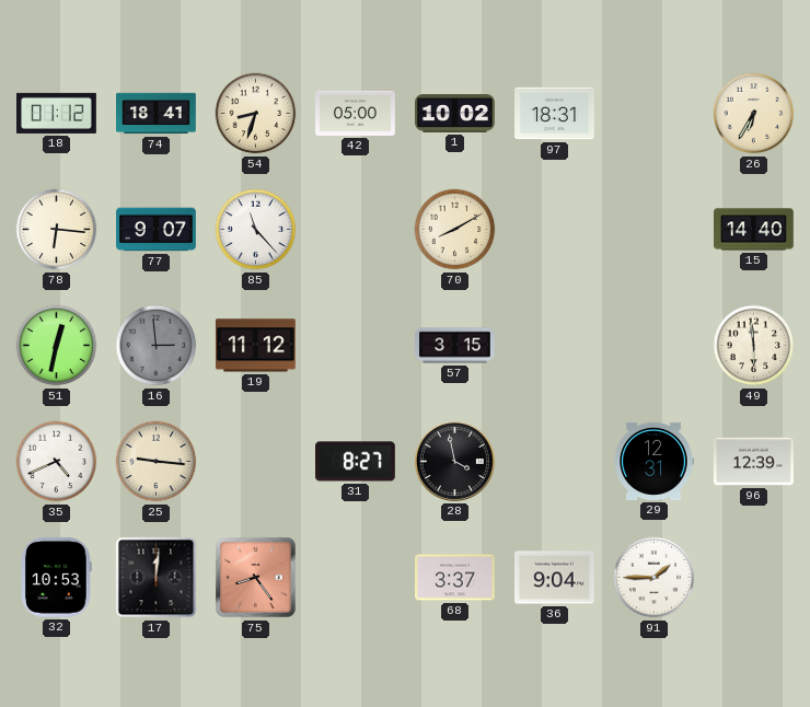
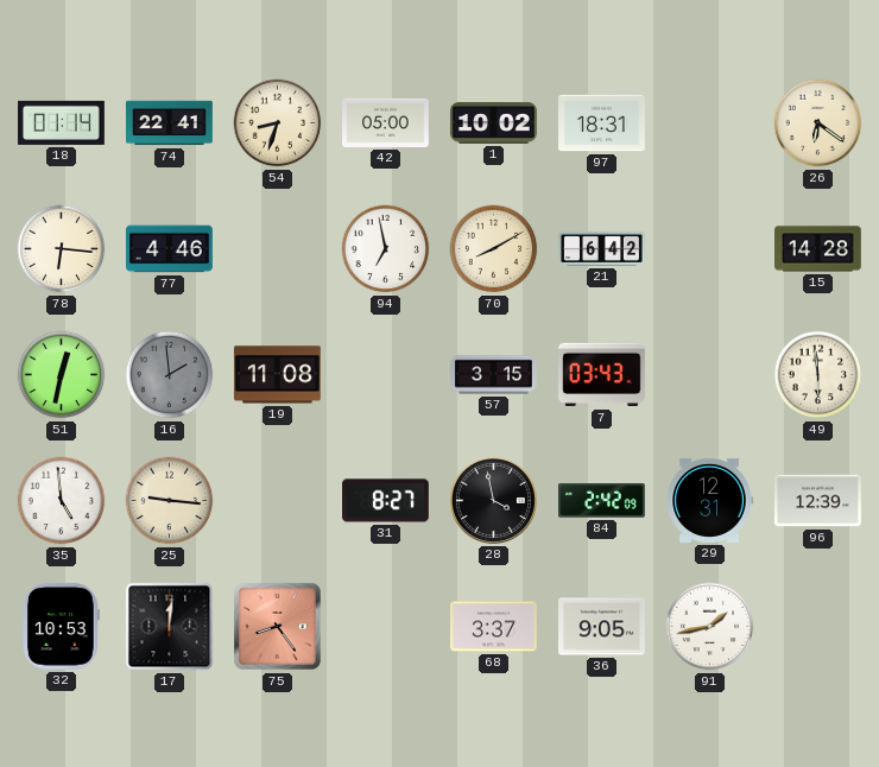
18: 01:12 -> 01:14
74: 18:41 -> 22:41
26: 6:35 -> 6:21
77: 9:07 -> 4:46
85: 11:23 -> none
94: none -> 6:58
21: none -> 6:42
15: 14:40 -> 14:28
16: 2:59 -> 1:59
19: 11:12 -> 11:08
7: none -> 03:43
35: 4:41 -> 4:59
84: none -> 2:42
36: 9:04 -> 9:05
91: 1:45 -> 1:43
